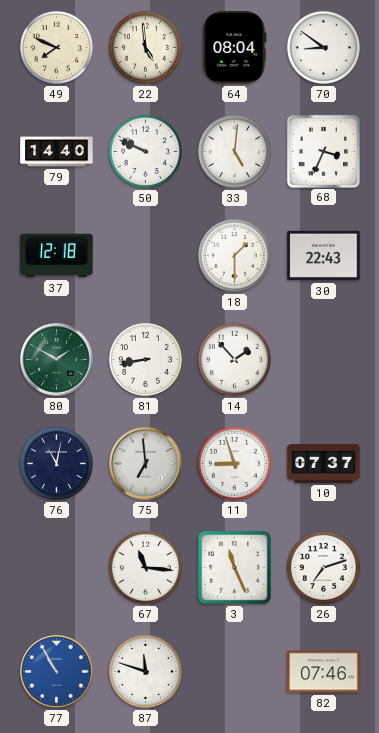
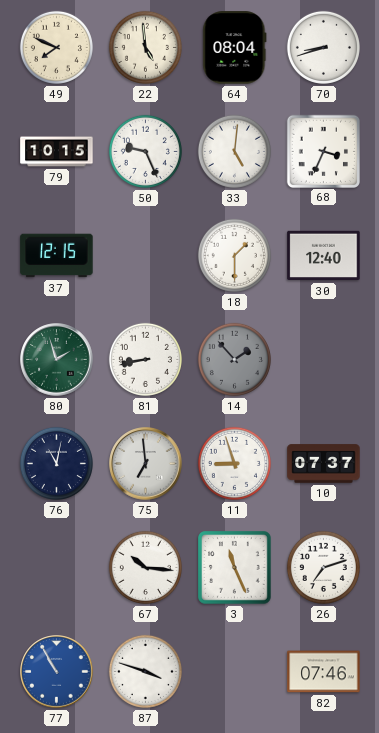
70: 8:51 -> 8:42
79: 14:40 -> 10:15
50: 9:49 -> 9:26
37: 12:18 -> 12:15
30: 22:43 -> 12:40
80: 1:50 -> 1:57
14 dial: white -> grey
67: 11:16 -> 10:16
87: 11:48 -> 3:48
